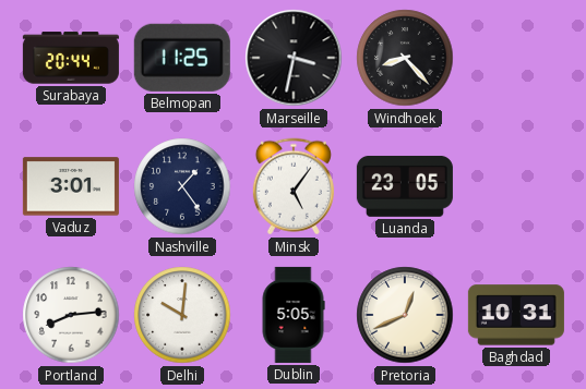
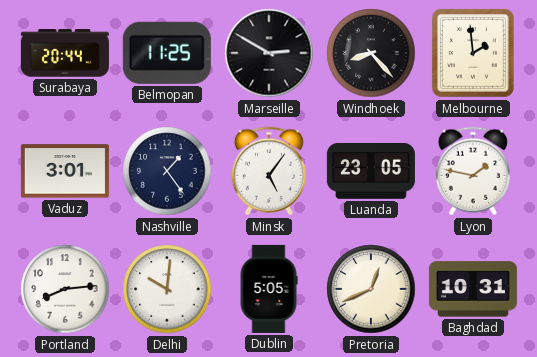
Marseille: 3:32 -> 2:50
Melbourne: none -> 1:59
Lyon: none -> 1:47
